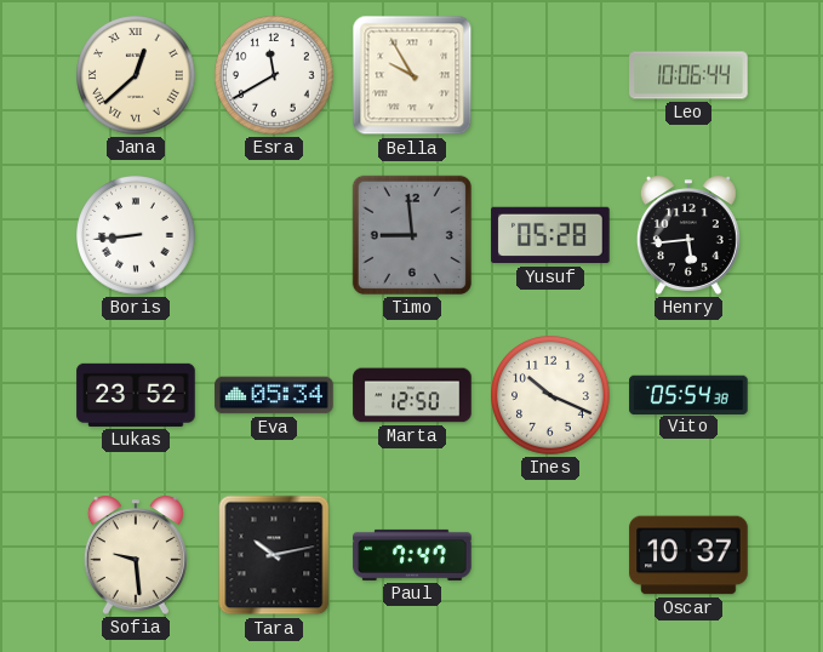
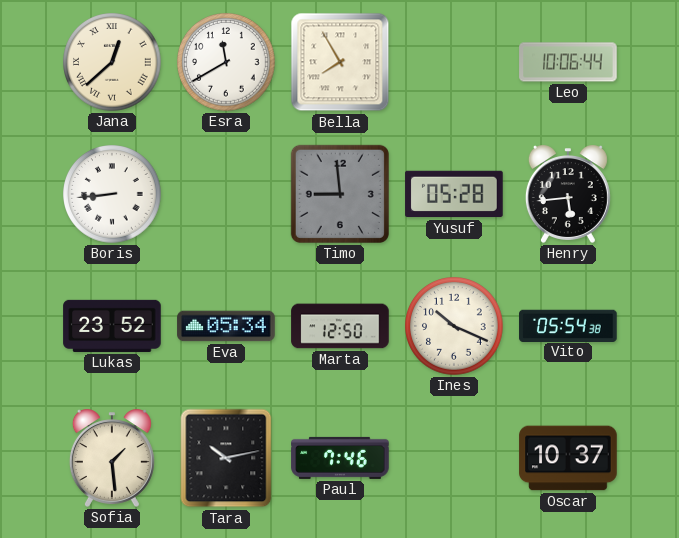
Bella: 9:55 -> 7:55
Sofia: 9:29 -> 1:29
Paul: 7:47 -> 7:46
